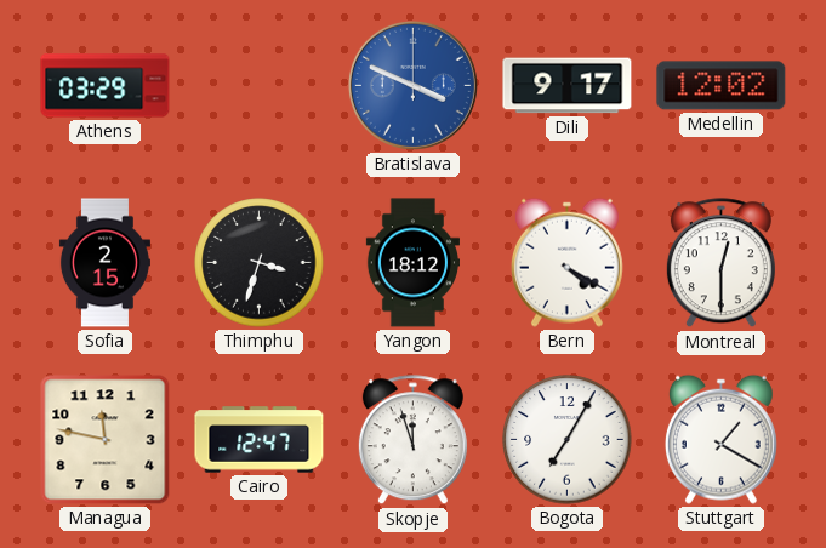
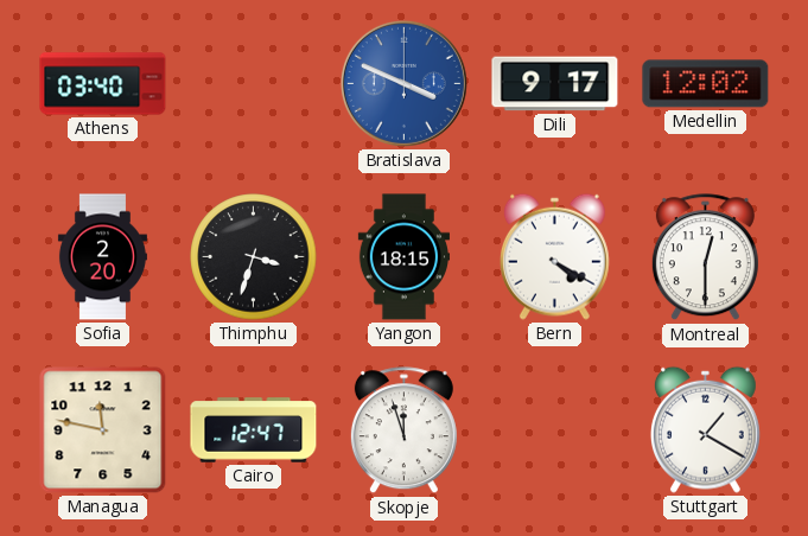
Athens: 03:29 -> 03:40
Sofia: 2:15 -> 2:20
Yangon: 18:12 -> 18:15
Bogota: 7:05 -> none
